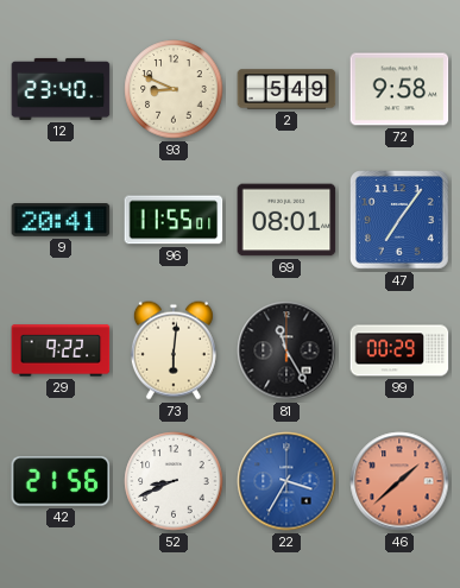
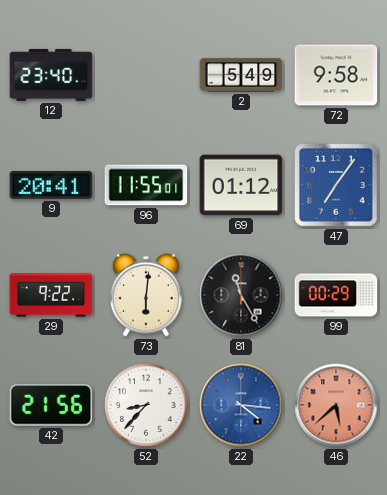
93: 8:49 -> none
69: 08:01 -> 01:12
52: 8:41 -> 8:37
22: 3:35 -> 4:16
46: 1:38 -> 5:38
